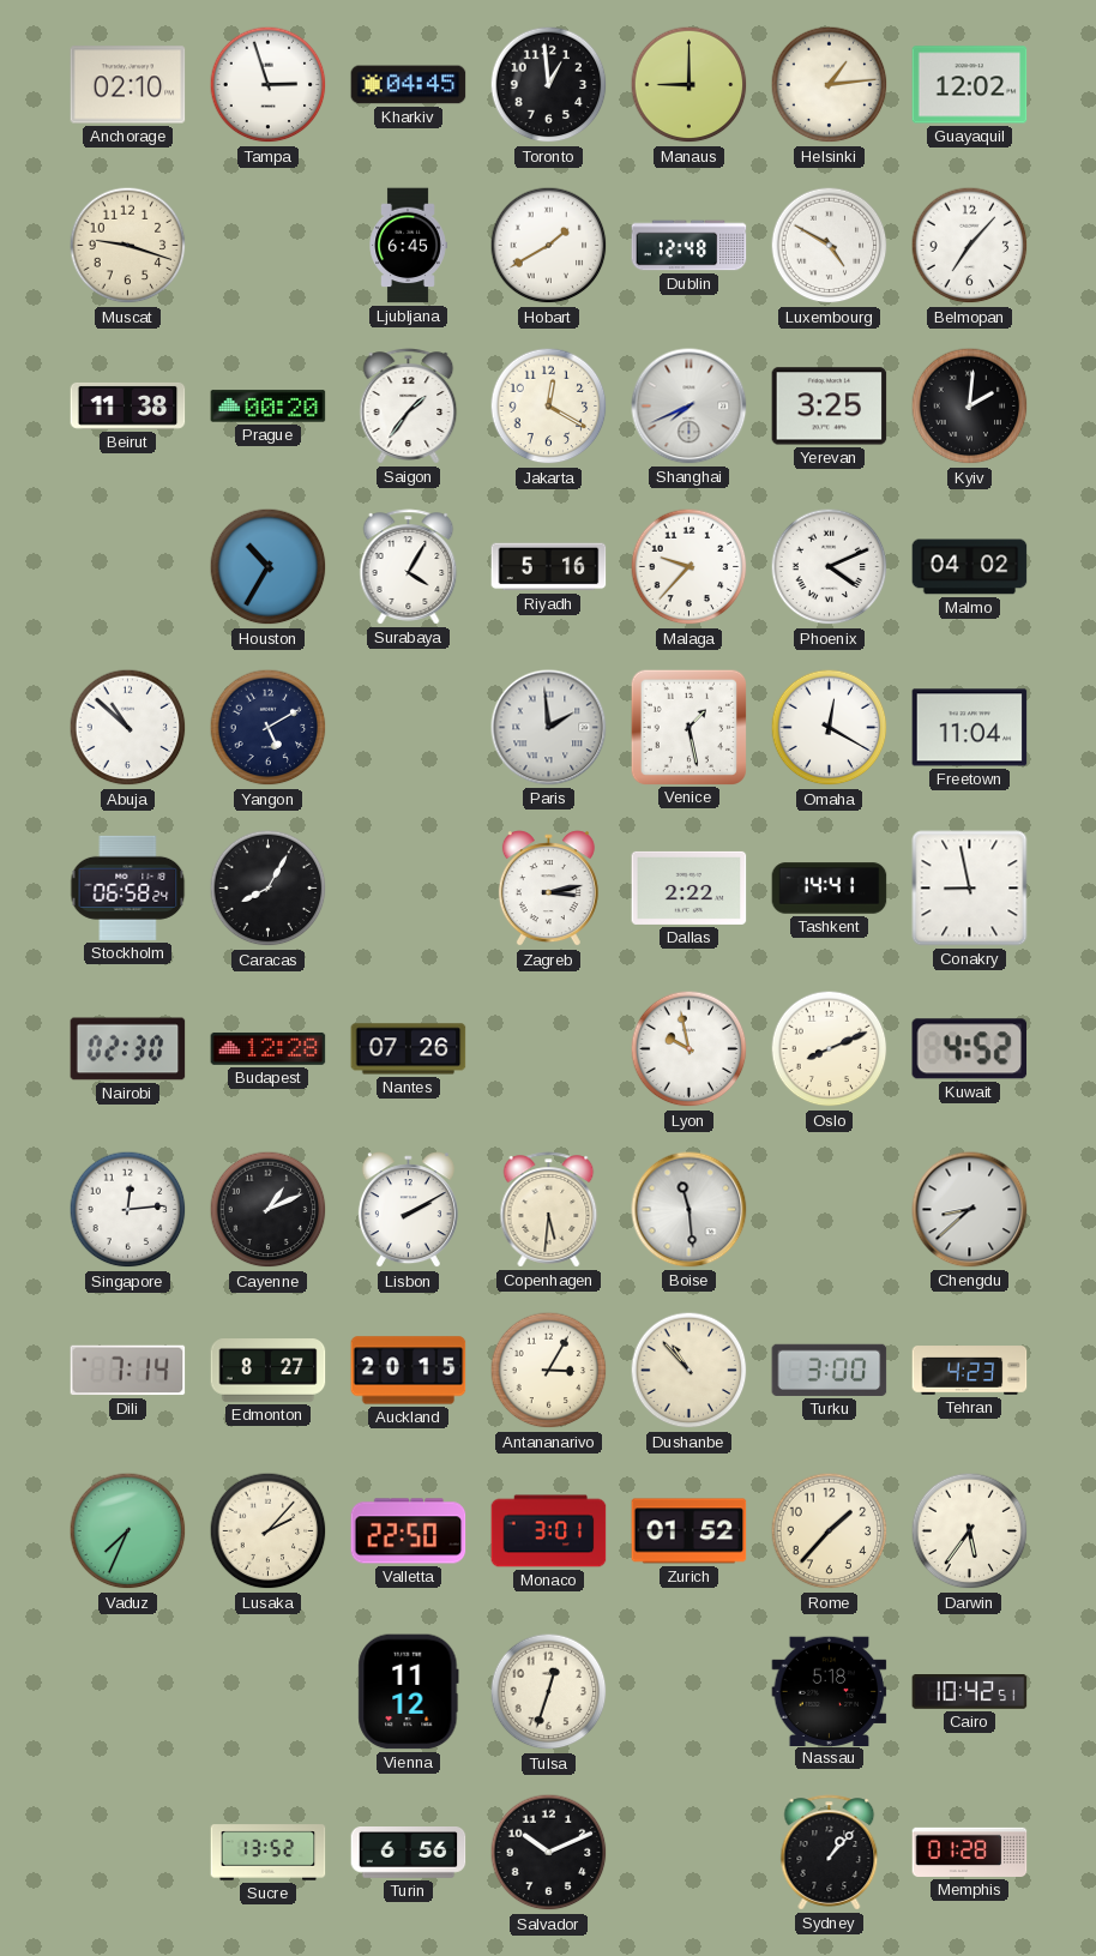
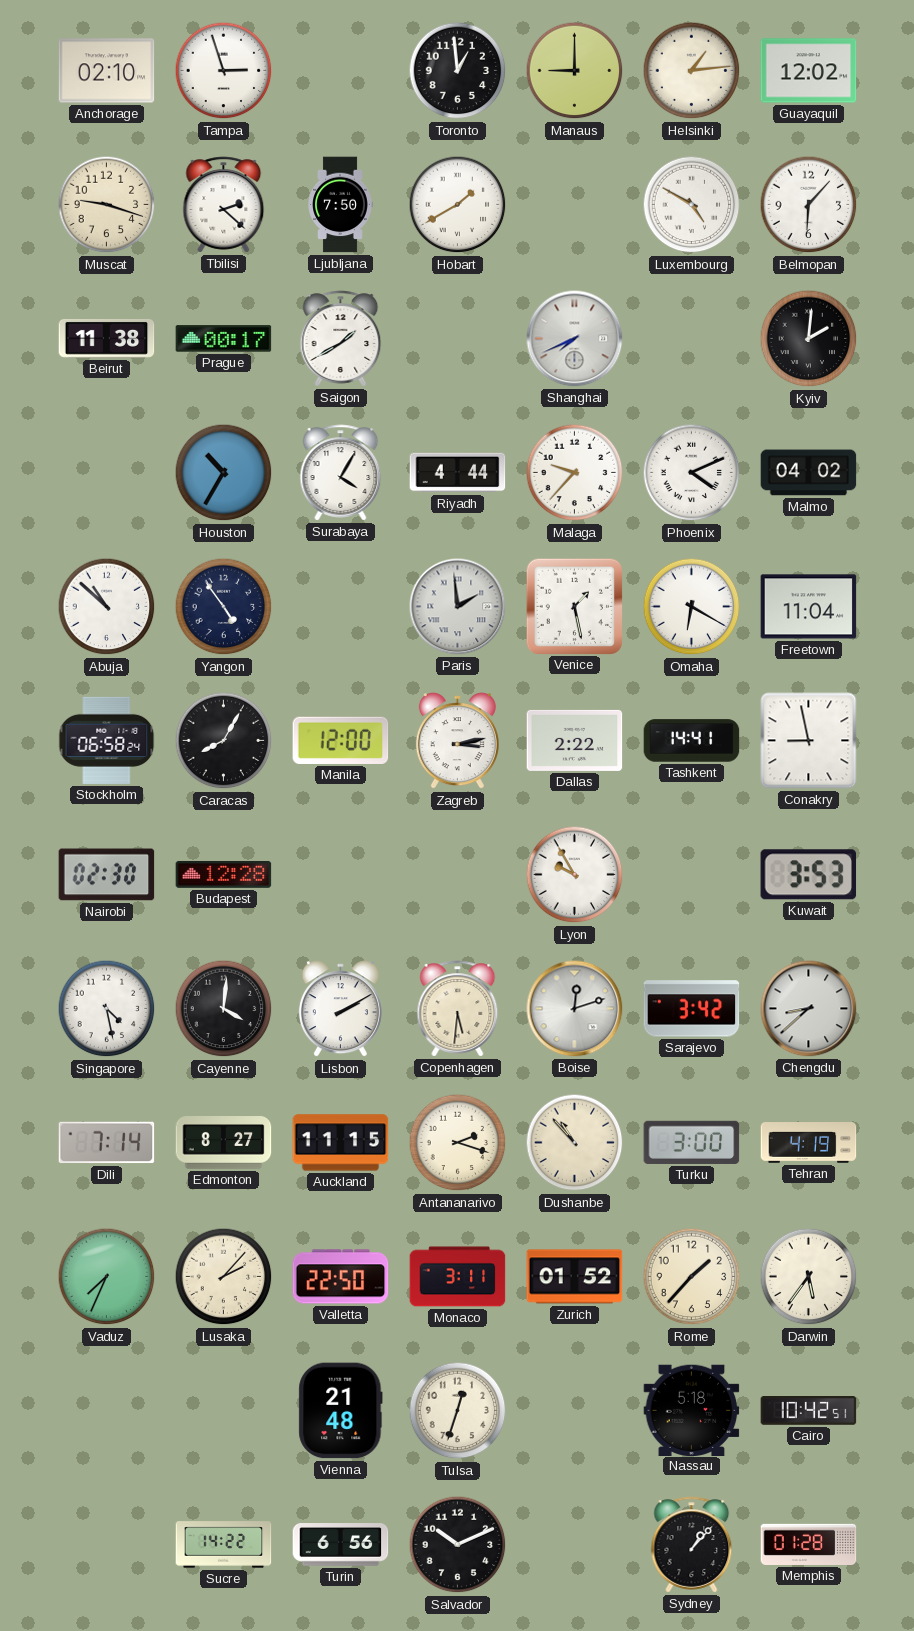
Kharkiv: 04:45 -> none
Tbilisi: none -> 2:22
Ljubljana: 6:45 -> 7:50
Dublin: 12:48 -> none
Belmopan: 7:07 -> 6:07
Prague: 00:20 -> 00:17
Saigon: 1:36 -> 1:40
Jakarta: 12:20 -> none
Yerevan: 3:25 -> none
Riyadh: 5:16 -> 4:44
Yangon: 5:10 -> 4:54
Omaha: 12:20 -> 6:20
Manila: none -> 12:00
Nantes: 07:26 -> none
Lyon: 9:58 -> 9:55
Oslo: 8:11 -> none
Kuwait: 4:52 -> 3:53
Singapore: 12:14 -> 4:28
Cayenne: 1:11 -> 4:01
Boise: 11:29 -> 12:12
Sarajevo: none -> 3:42
Auckland: 20:15 -> 11:15
Antananarivo: 3:05 -> 2:18
Tehran: 4:23 -> 4:19
Monaco: 3:01 -> 3:11
Vienna: 11:12 -> 21:48
Sucre: 13:52 -> 14:22
